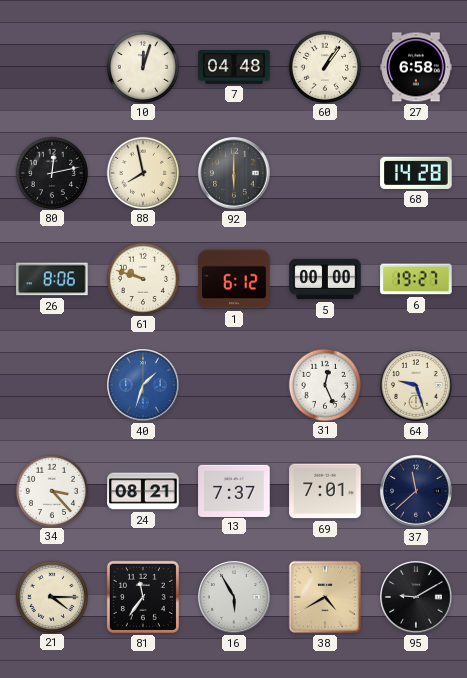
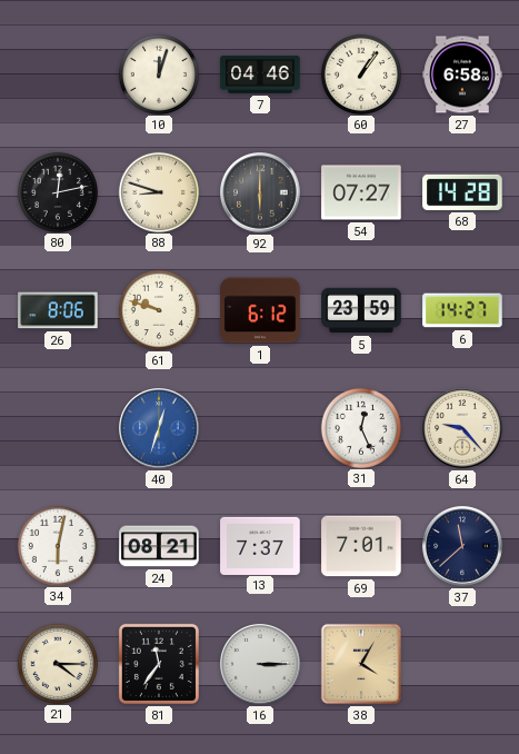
7: 04:48 -> 04:46
88: 7:58 -> 8:48
54: none -> 07:27
5: 00:00 -> 23:59
6: 19:27 -> 14:27
40: 1:33 -> 12:33
64: 9:27 -> 9:23
34: 3:23 -> 6:02
16: 5:55 -> 3:15
38: 4:40 -> 4:05
95: 9:10 -> none
